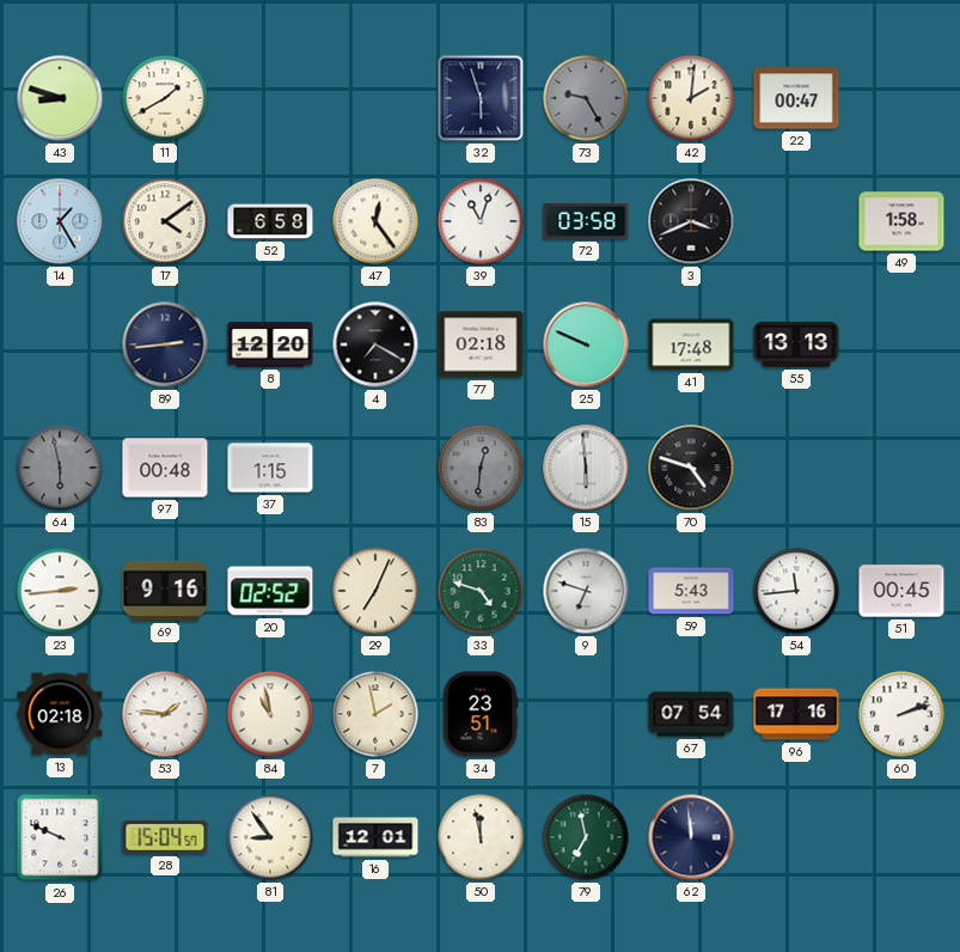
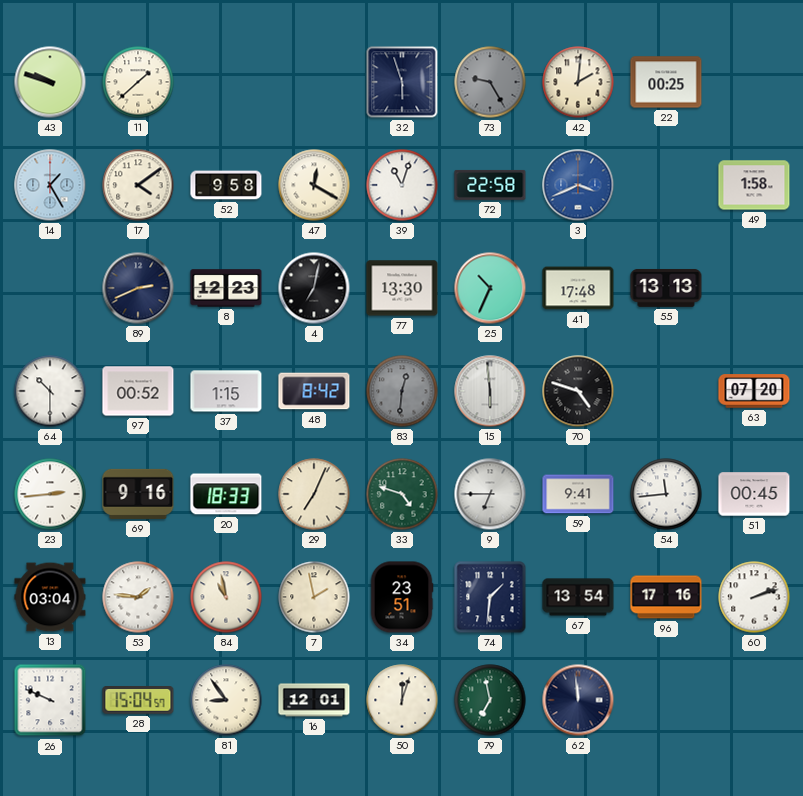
43: 8:48 -> 9:48
11: 1:40 -> 1:38
22: 00:47 -> 00:25
52: 6:58 -> 9:58
47: 12:24 -> 12:20
72: 03:58 -> 22:58
3 dial: black -> blue
89: 2:44 -> 2:41
8: 12:20 -> 12:23
4: 7:20 -> 7:02
77: 02:18 -> 13:30
25: 9:49 -> 10:34
64: 5:58 -> 10:30
64 dial: grey -> white
97: 00:48 -> 00:52
48: none -> 8:42
63: none -> 07:20
20: 02:52 -> 18:33
9: 6:48 -> 6:45
59: 5:43 -> 9:41
13: 02:18 -> 03:04
74: none -> 1:31
67: 07:54 -> 13:54
50: 11:58 -> 12:03
